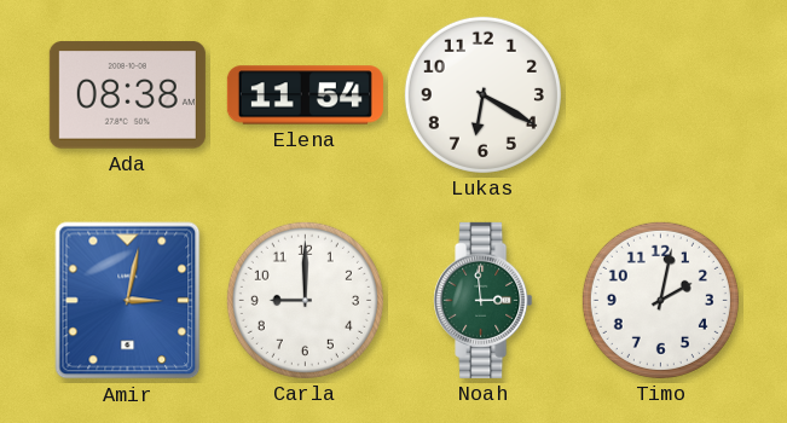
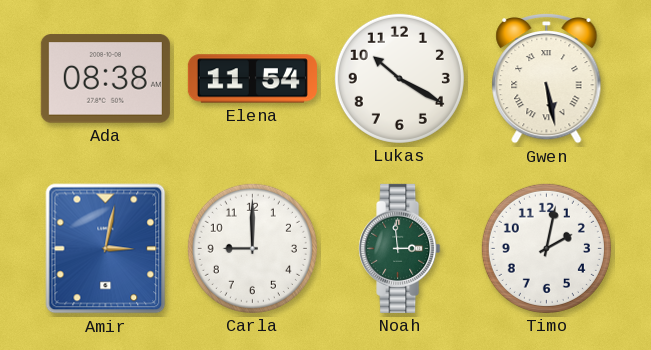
Lukas: 6:20 -> 10:20
Gwen: none -> 5:28
